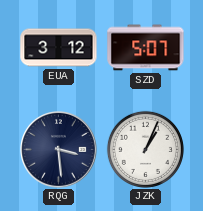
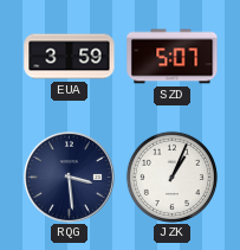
EUA: 3:12 -> 3:59
